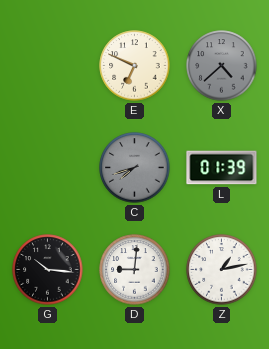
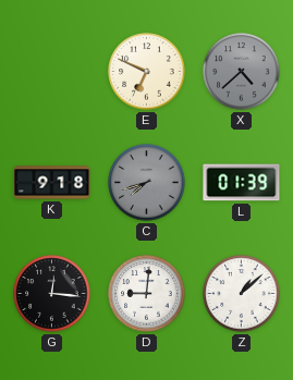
K: none -> 9:18
G: 10:16 -> 12:16
Z: 1:13 -> 1:08
